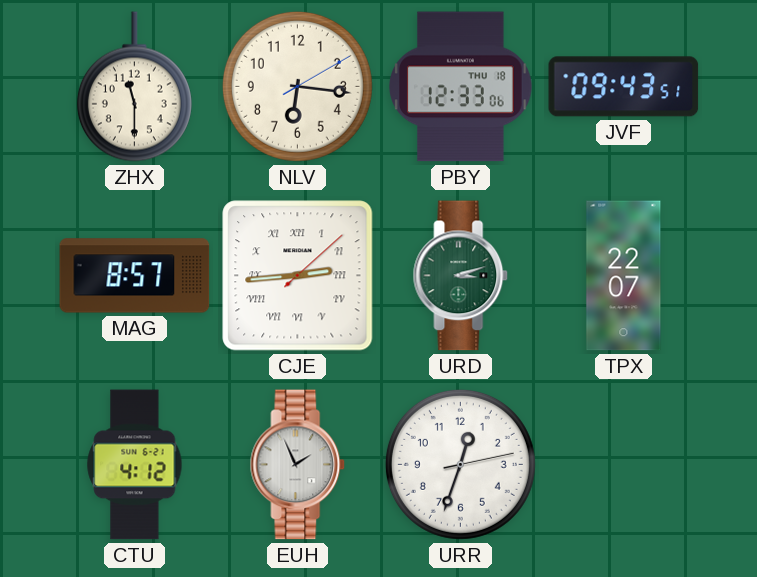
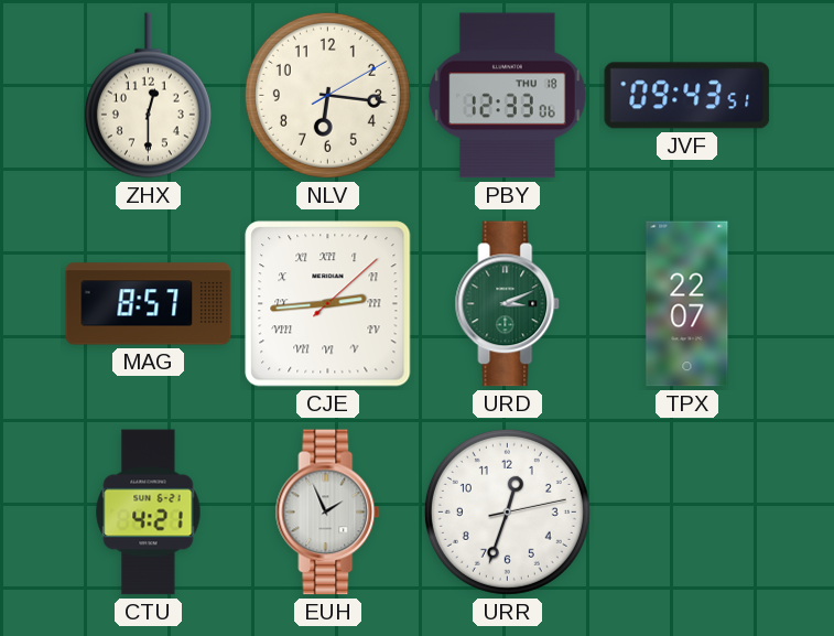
ZHX: 11:30 -> 12:30
URD: 3:12 -> 3:11
CTU: 4:12 -> 4:21
